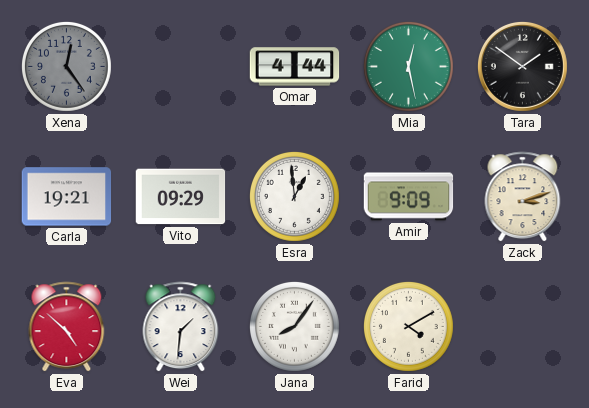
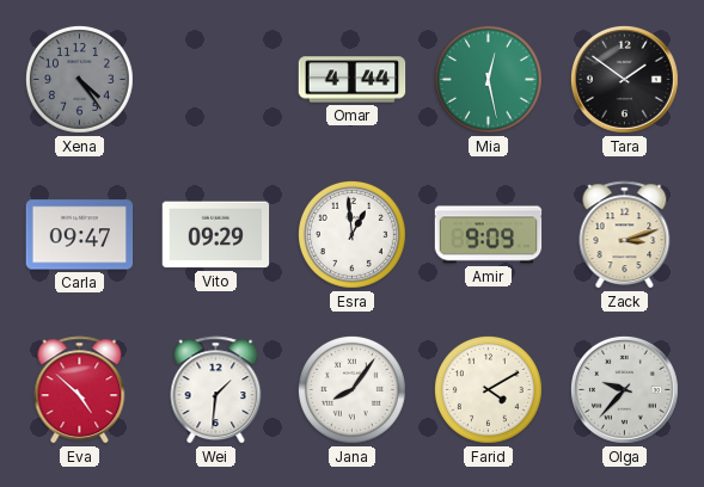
Xena: 12:24 -> 4:24
Carla: 19:21 -> 09:47
Olga: none -> 9:37
